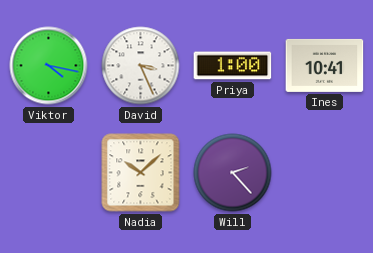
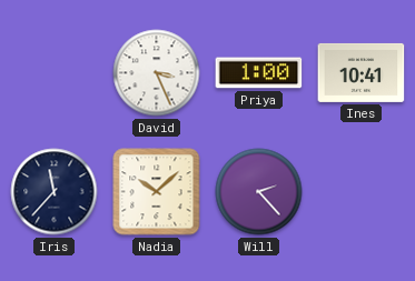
Viktor: 4:17 -> none
Iris: none -> 11:37
